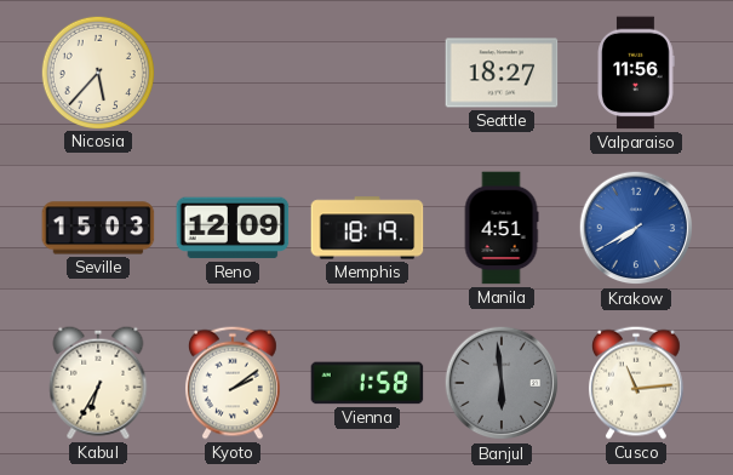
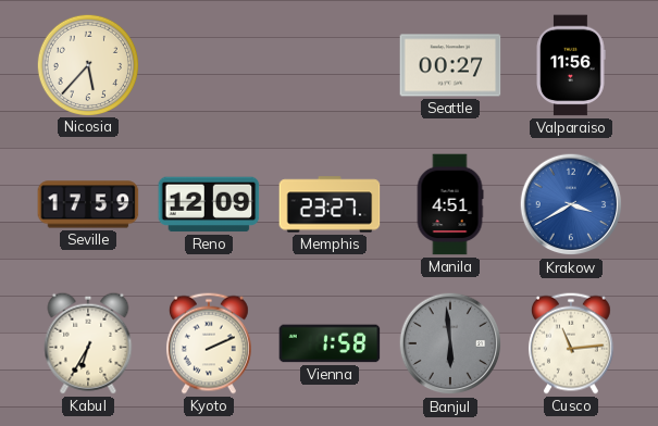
Seattle: 18:27 -> 00:27
Seville: 15:03 -> 17:59
Memphis: 18:19 -> 23:27
Krakow: 7:40 -> 3:40
Kyoto: 2:09 -> 2:11
